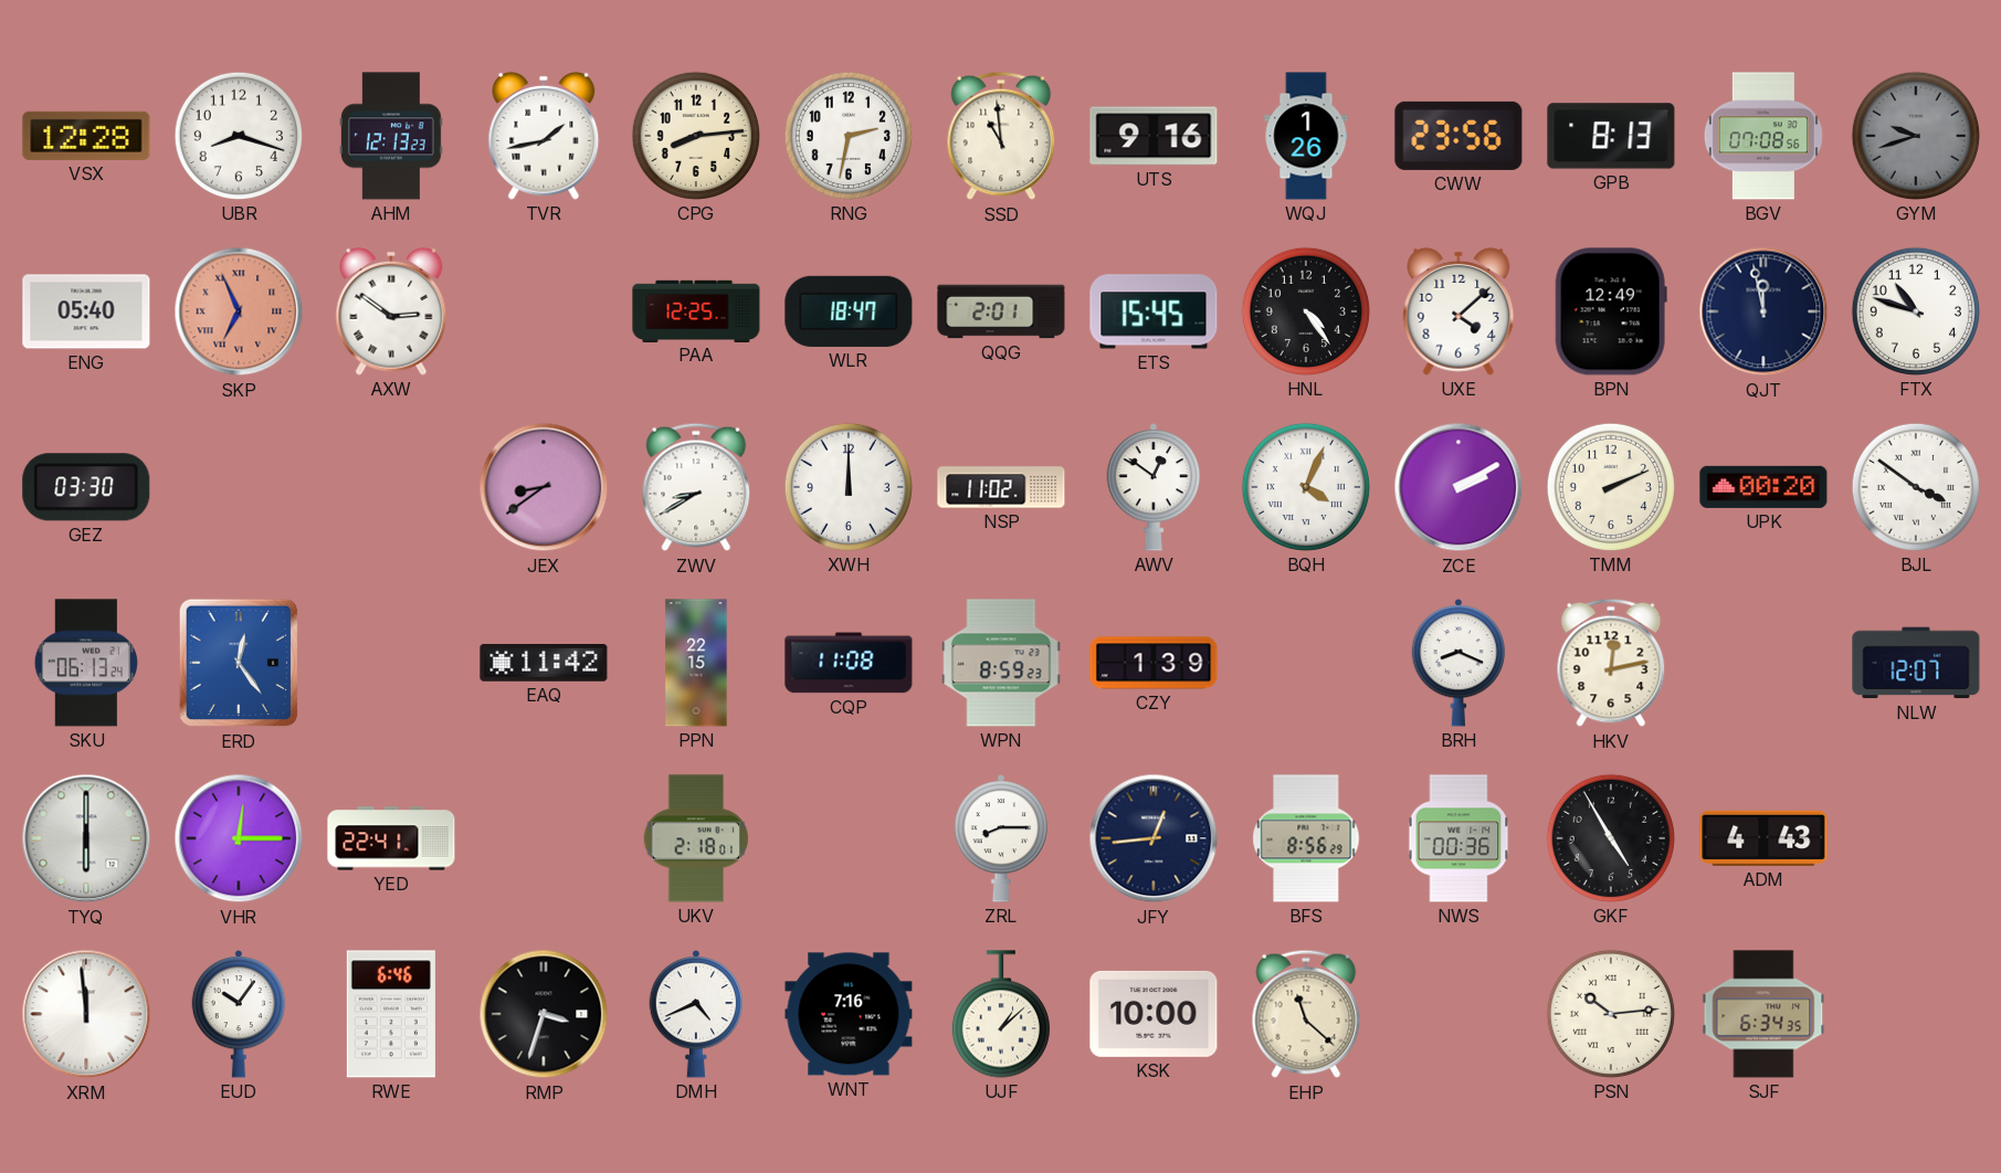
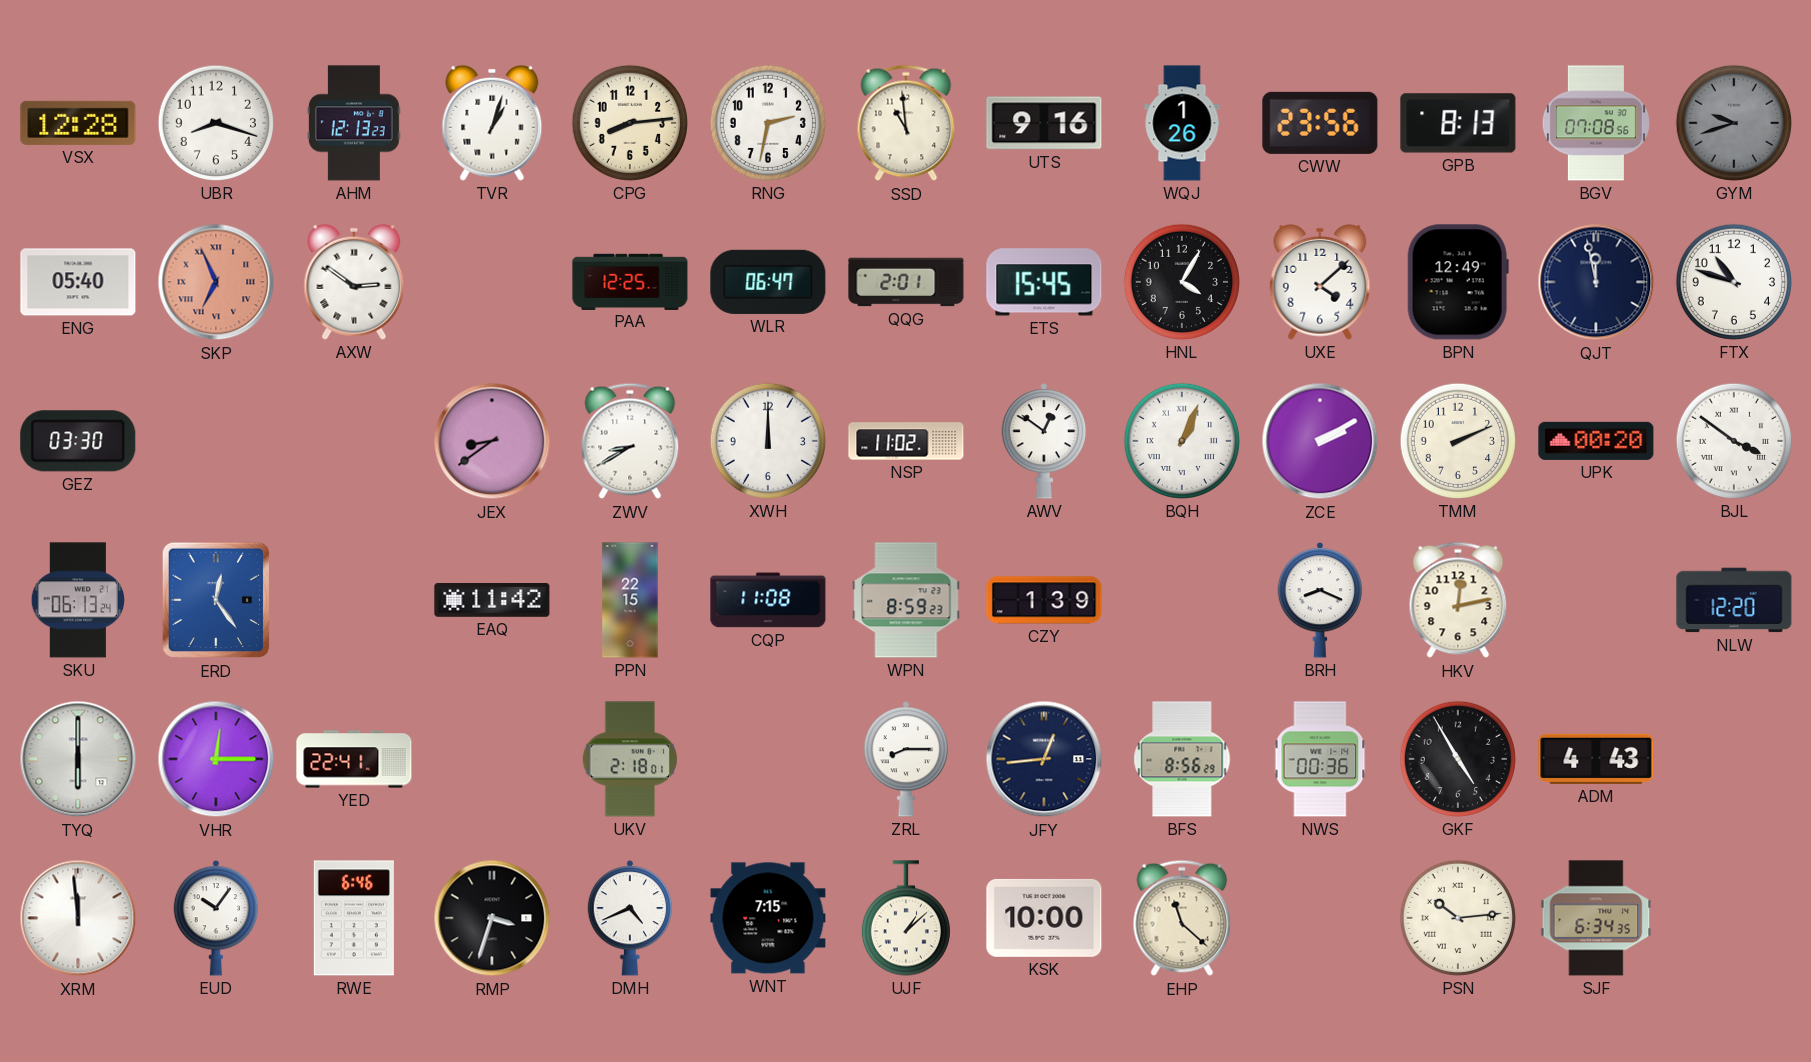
TVR: 1:43 -> 1:03
WLR: 18:47 -> 06:47
HNL: 4:24 -> 4:05
BQH: 4:04 -> 1:04
NLW: 12:07 -> 12:20
WNT: 7:16 -> 7:15
